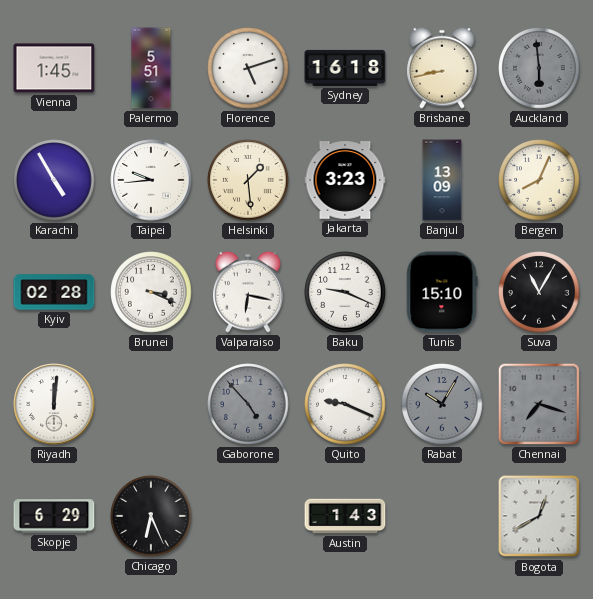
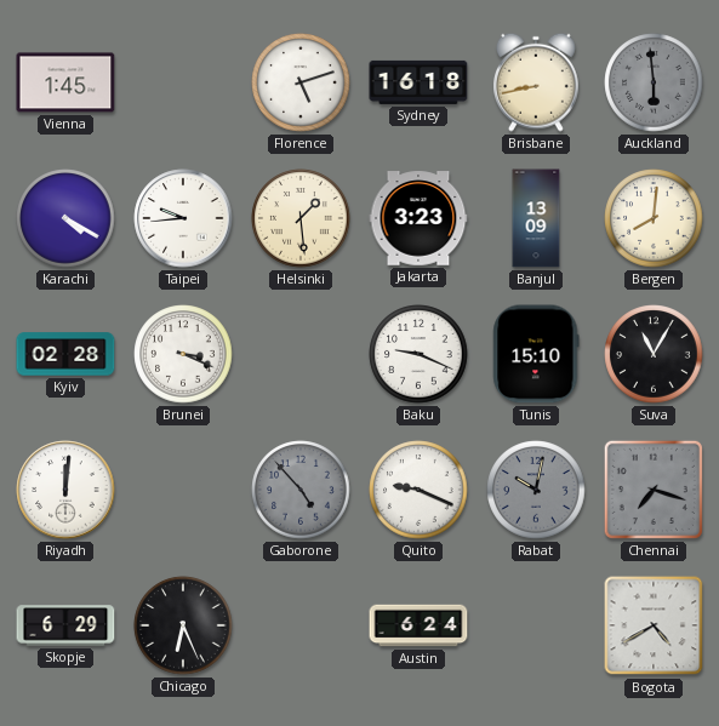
Palermo: 5:51 -> none
Karachi: 4:55 -> 4:20
Bergen: 8:04 -> 8:01
Valparaiso: 6:17 -> none
Rabat: 10:05 -> 10:02
Austin: 1:43 -> 6:24
Bogota: 12:40 -> 4:40
